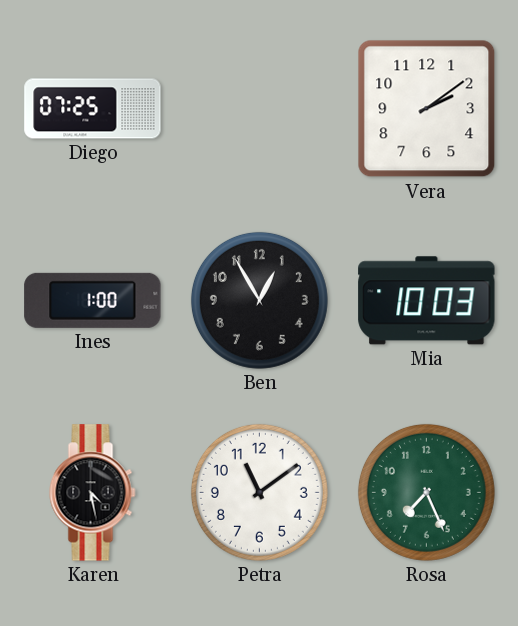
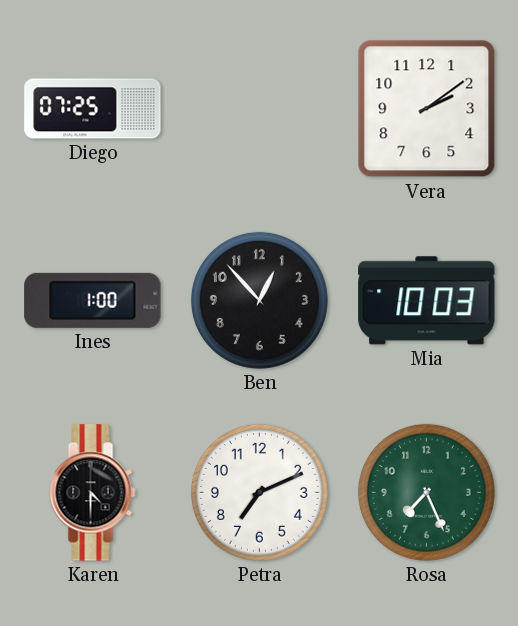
Ben: 12:55 -> 12:53
Karen: 4:28 -> 4:30
Petra: 11:09 -> 7:11
